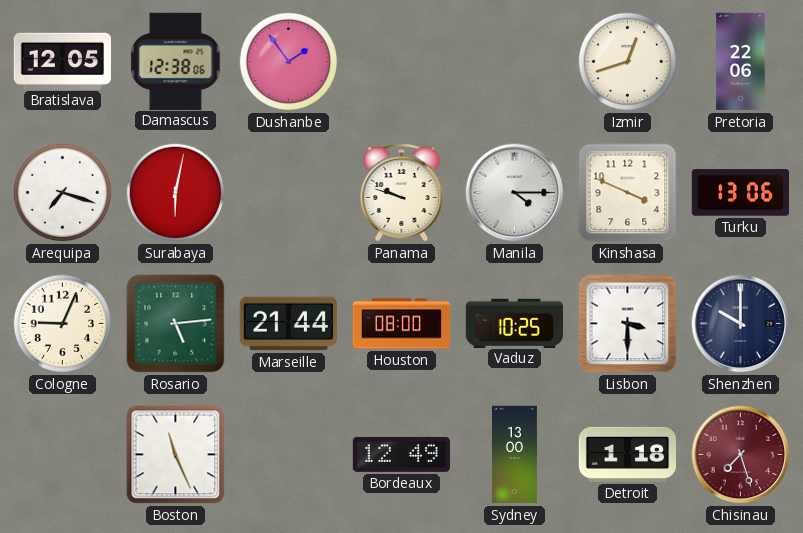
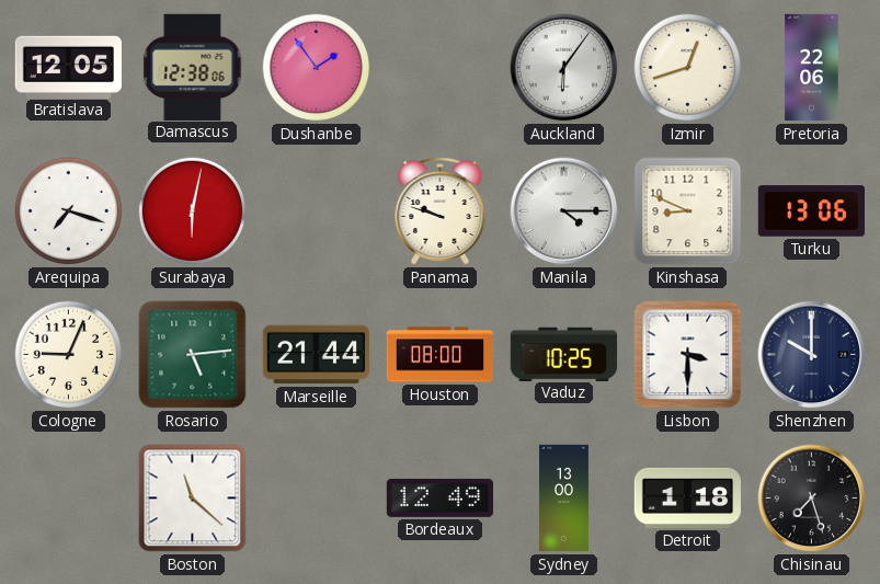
Auckland: none -> 6:06
Kinshasa: 3:49 -> 8:49
Boston: 11:26 -> 11:22
Chisinau dial: burgundy -> black
